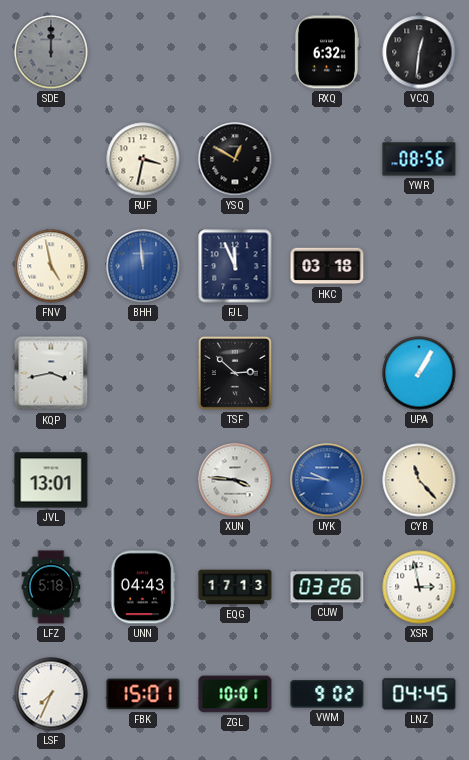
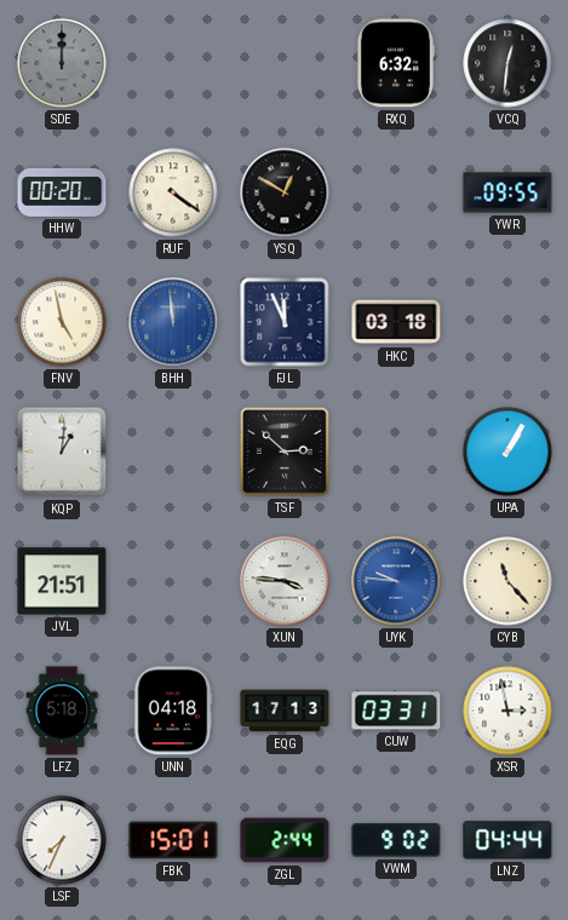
HHW: none -> 00:20
RUF: 3:32 -> 4:21
YWR: 08:56 -> 09:55
KQP: 3:43 -> 1:01
JVL: 13:01 -> 21:51
UNN: 04:43 -> 04:18
CUW: 03:26 -> 03:31
ZGL: 10:01 -> 2:44
LNZ: 04:45 -> 04:44
